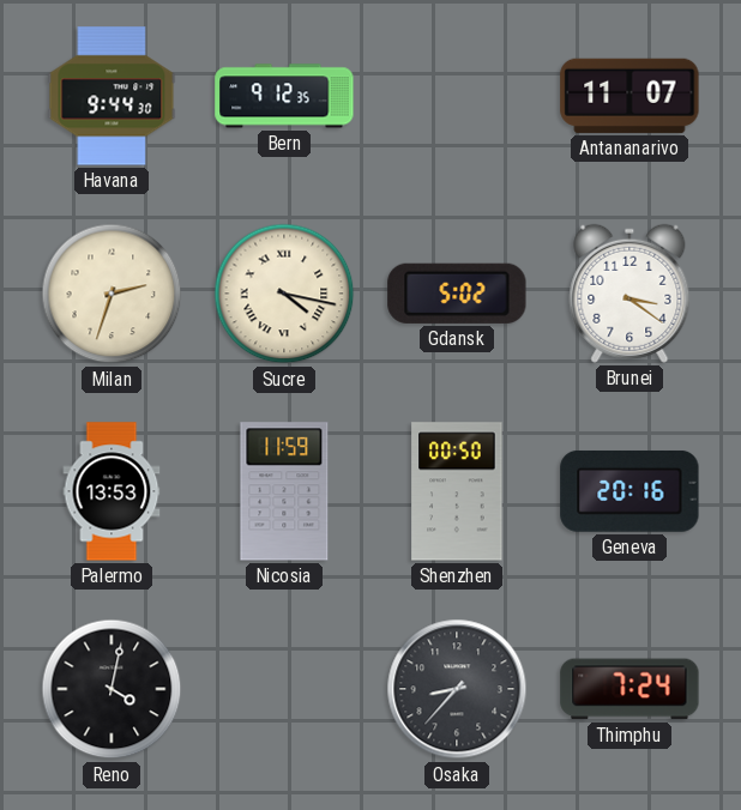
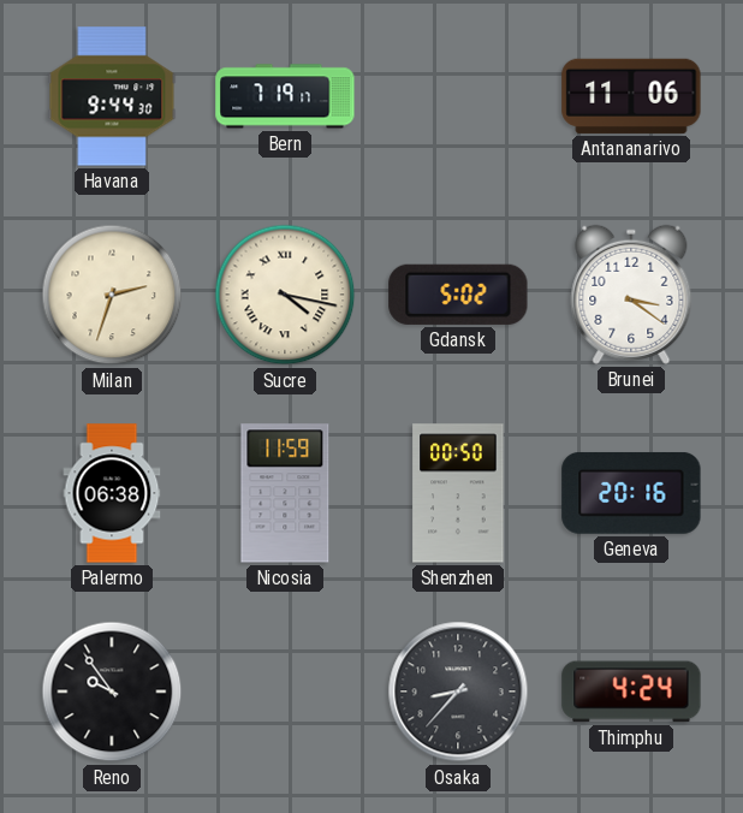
Bern: 9:12 -> 7:19
Antananarivo: 11:07 -> 11:06
Palermo: 13:53 -> 06:38
Reno: 4:02 -> 9:54
Thimphu: 7:24 -> 4:24
